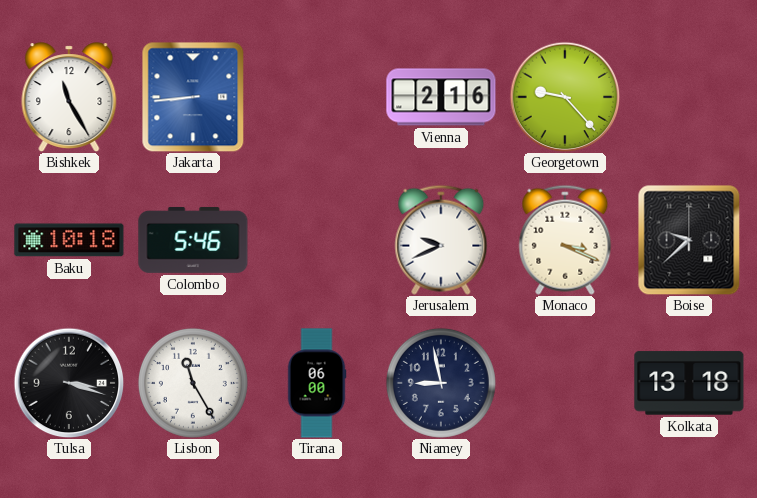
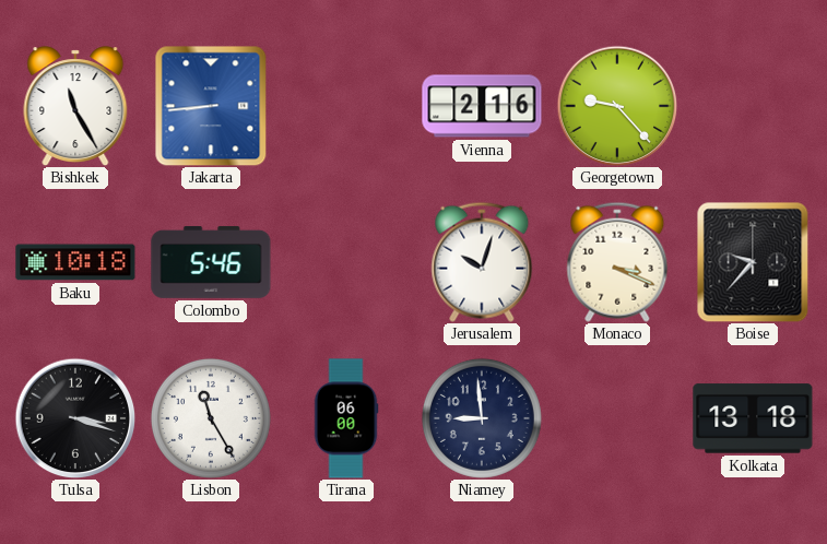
Jerusalem: 9:41 -> 10:03
Boise: 9:38 -> 9:37
Niamey: 8:58 -> 8:59
